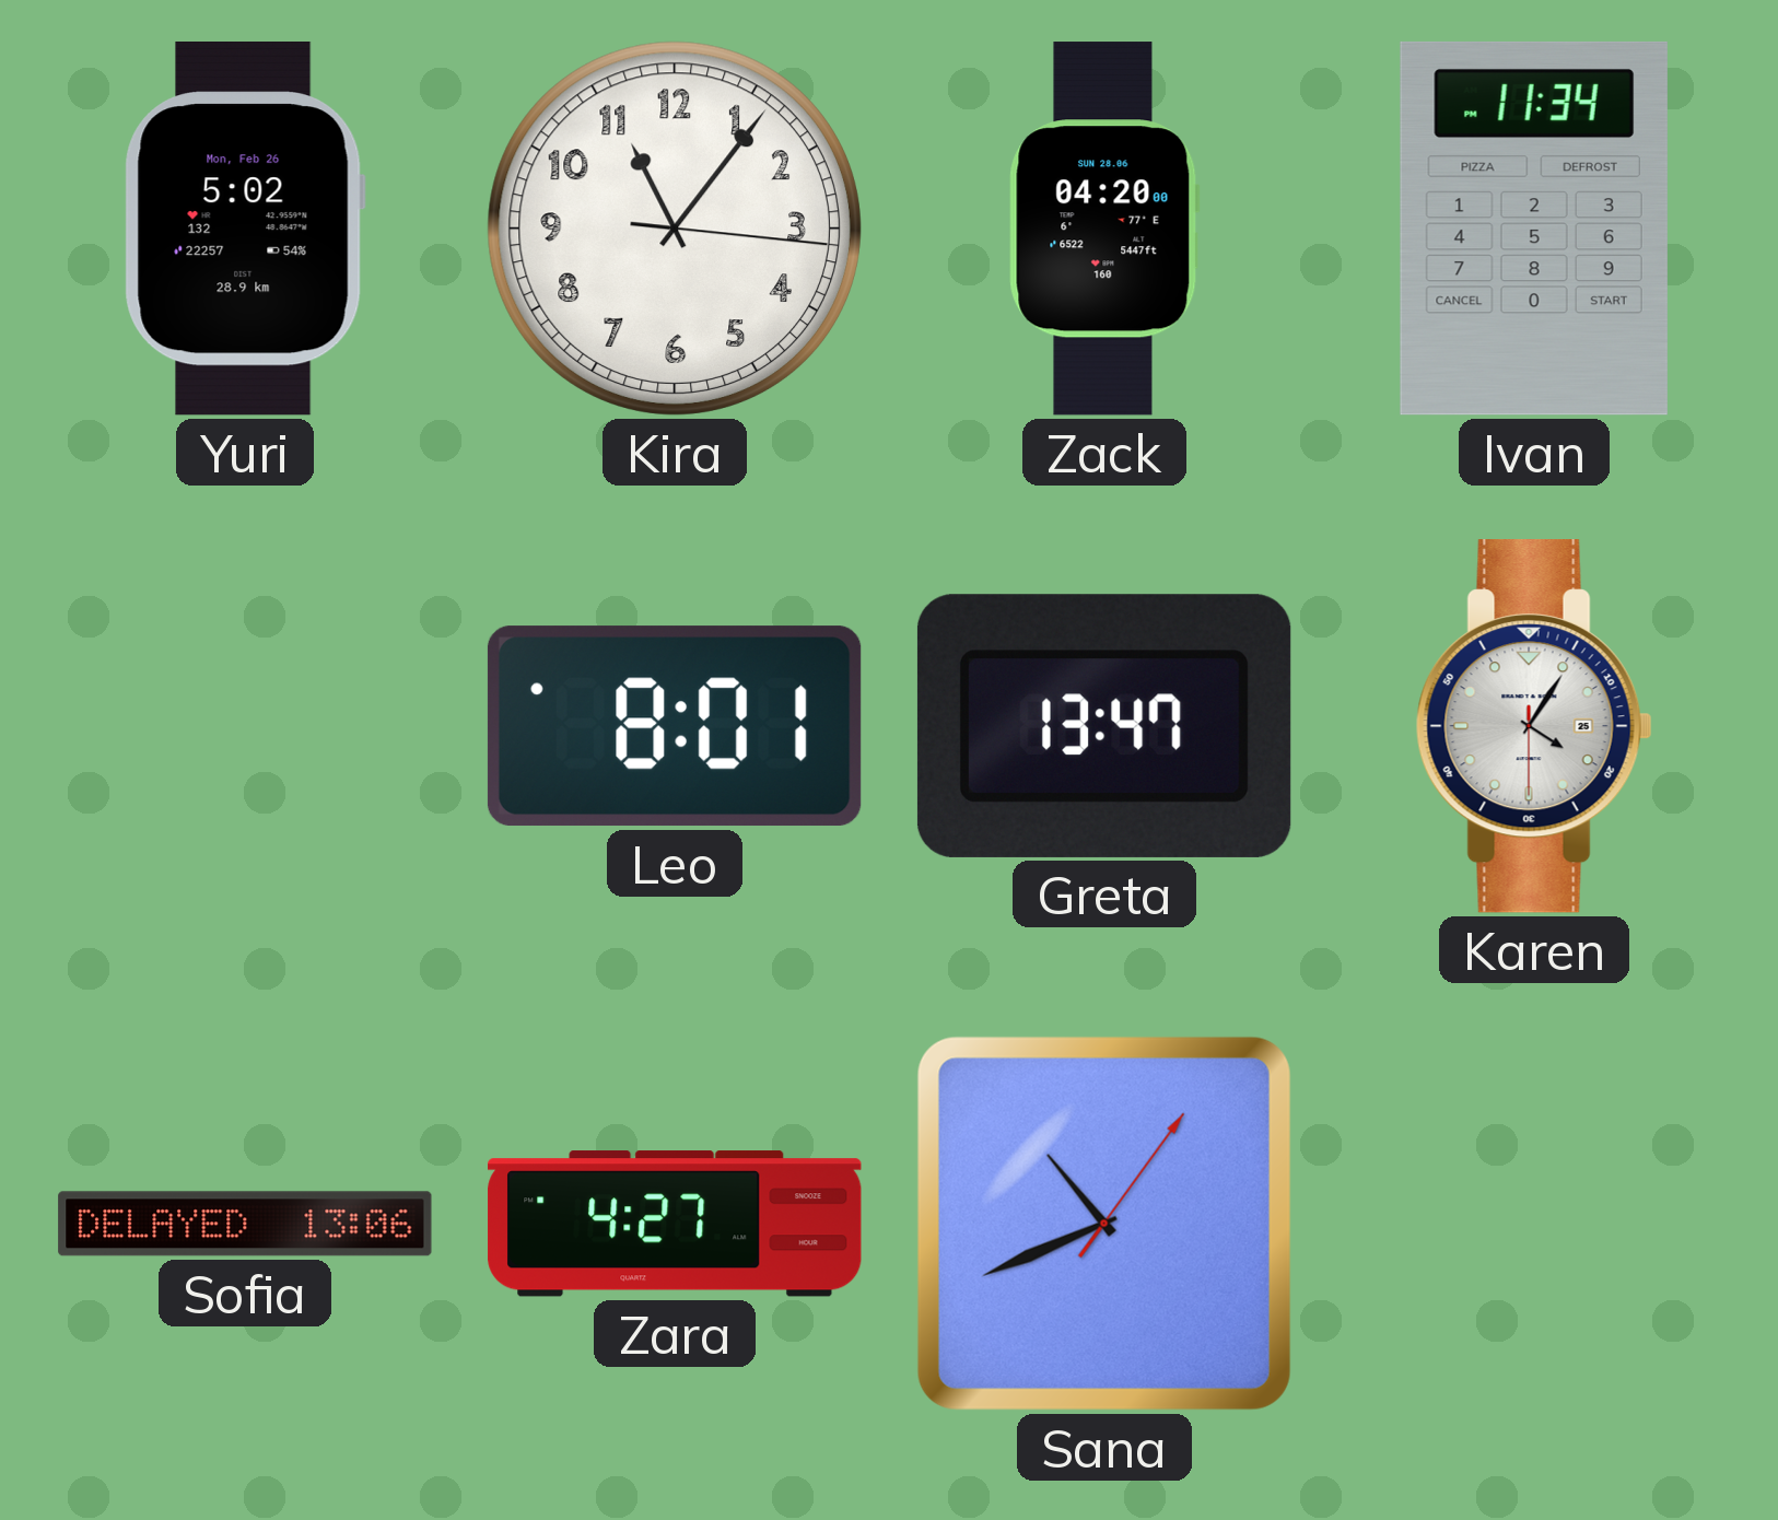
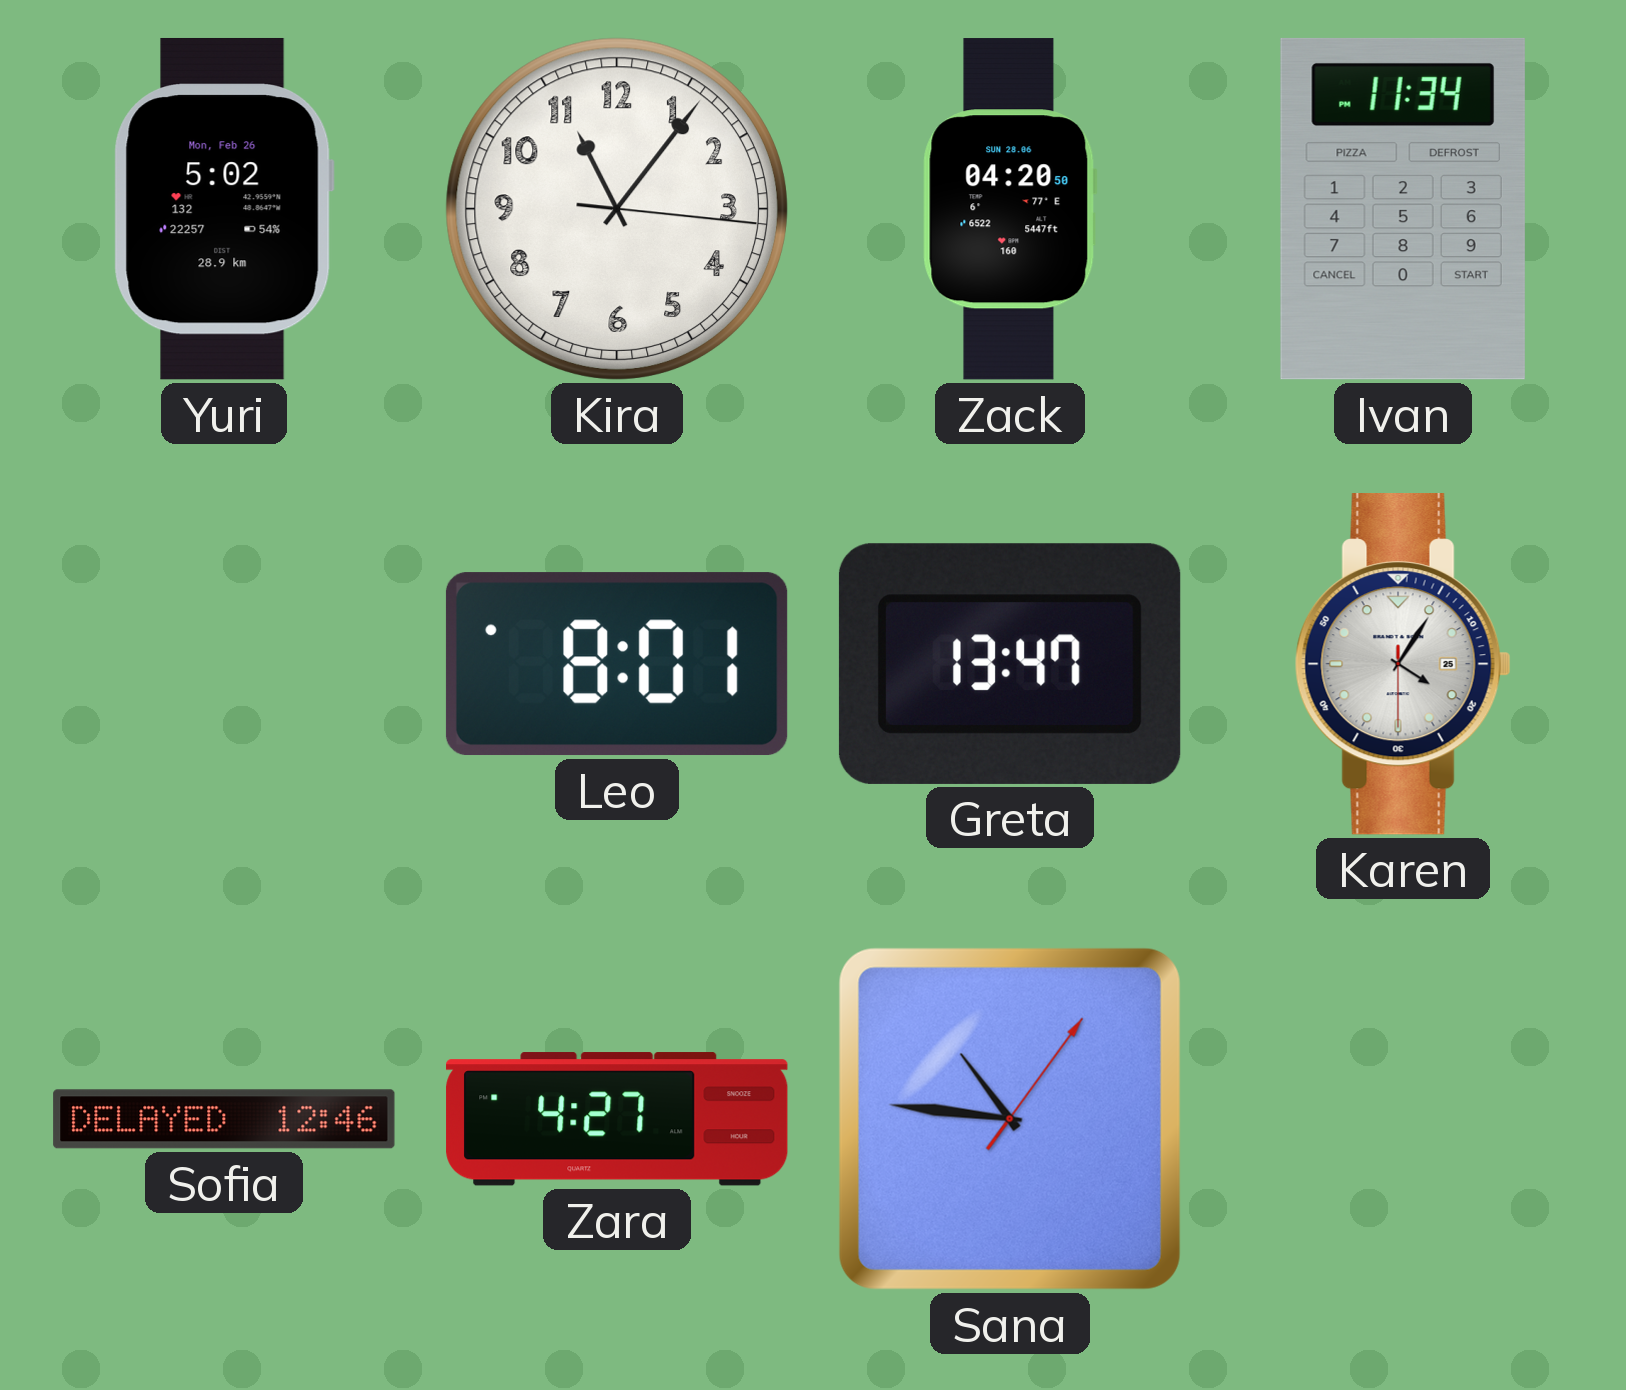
Zack: 04:20:00 -> 04:20:50
Sofia: 13:06 -> 12:46
Sana: 10:41 -> 10:46
